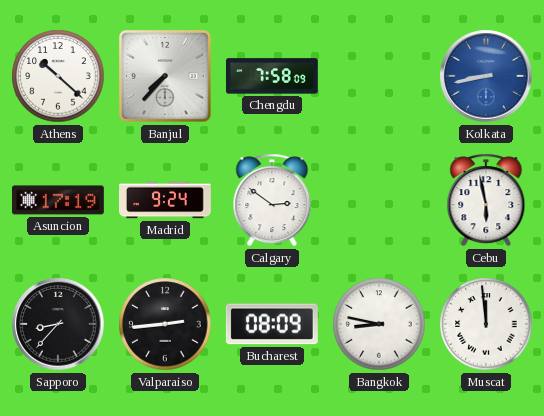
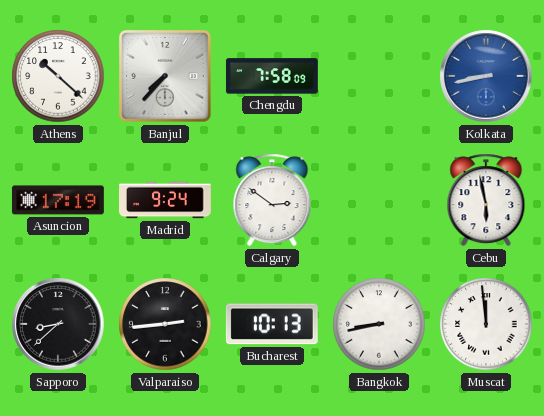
Sapporo: 8:37 -> 8:38
Bucharest: 08:09 -> 10:13
Bangkok: 8:47 -> 8:43
